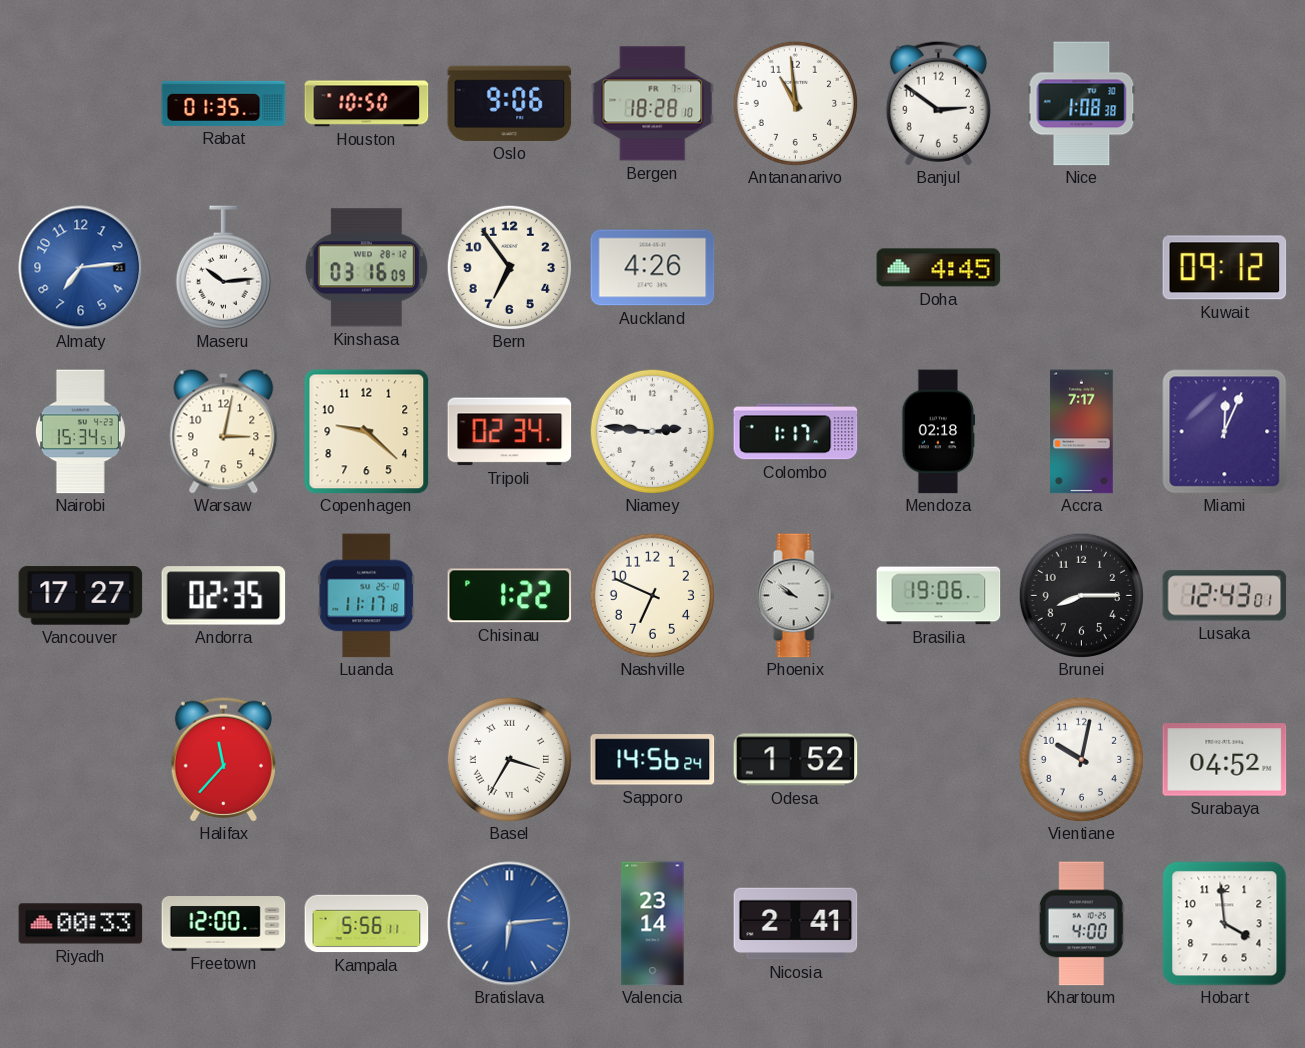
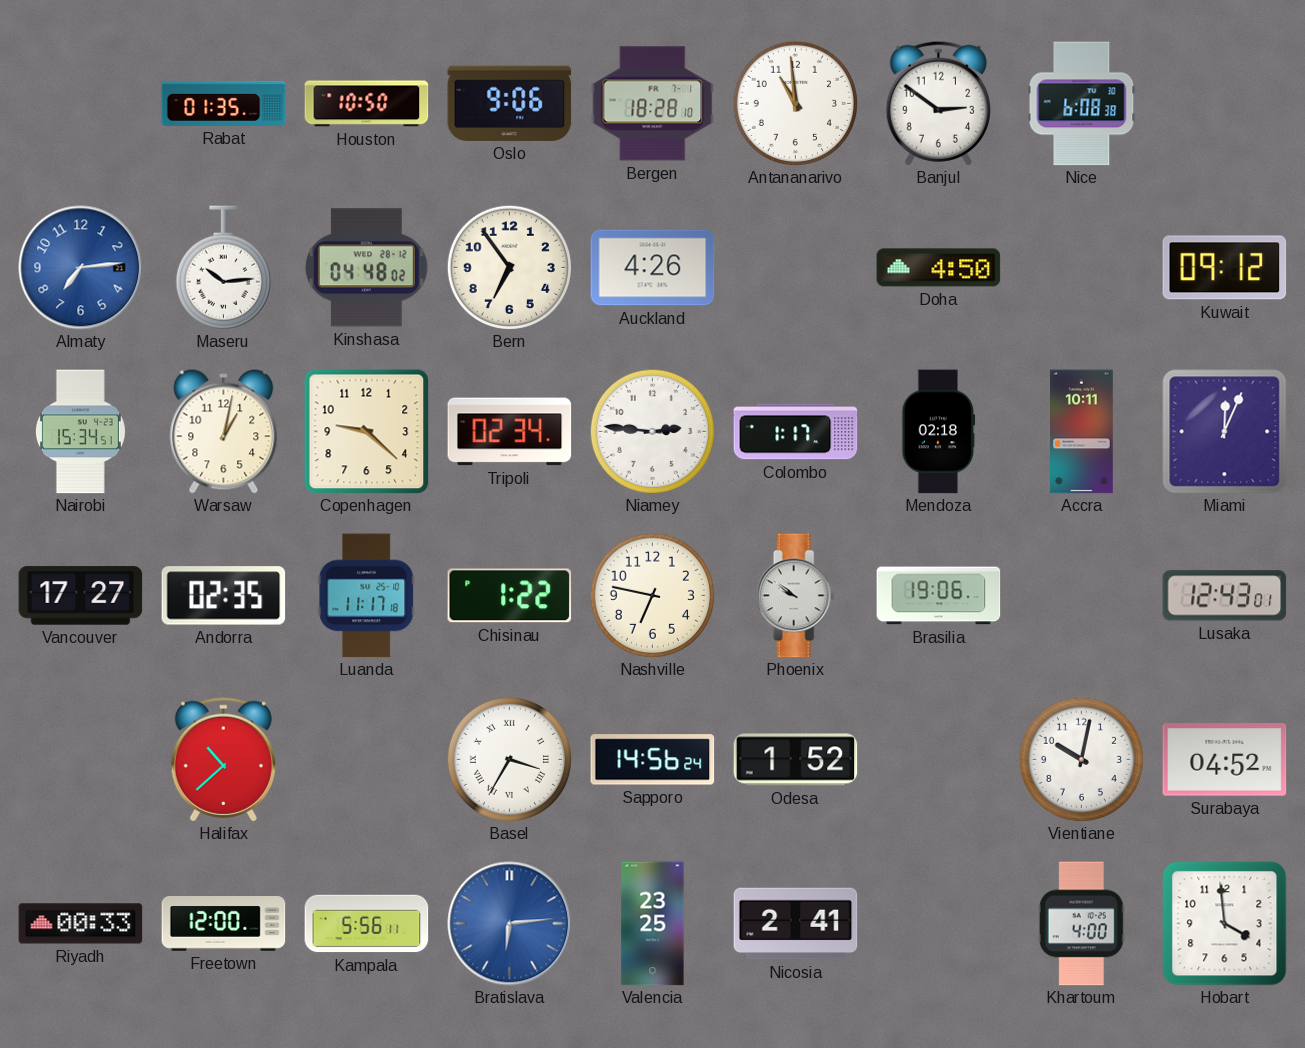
Nice: 1:08 -> 6:08
Kinshasa: 03:16 -> 04:48
Doha: 4:45 -> 4:50
Warsaw: 3:02 -> 1:02
Accra: 7:17 -> 10:11
Nashville: 6:49 -> 6:47
Brunei: 8:15 -> none
Halifax: 11:37 -> 10:38
Valencia: 23:14 -> 23:25
